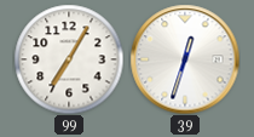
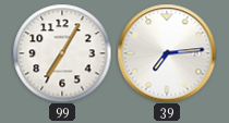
39: 12:33 -> 7:14
